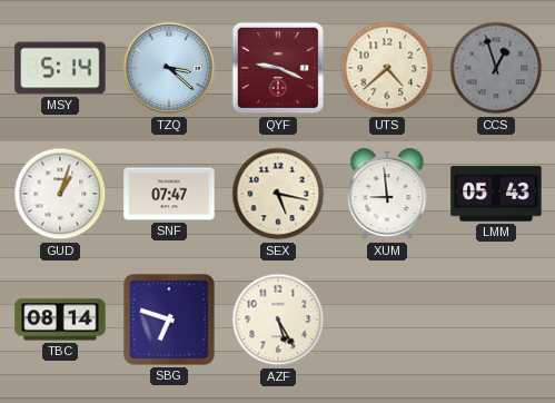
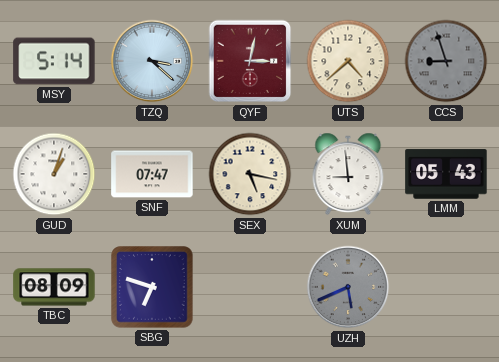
QYF: 9:19 -> 3:02
CCS: 12:57 -> 8:57
TBC: 08:14 -> 08:09
AZF: 5:25 -> none
UZH: none -> 5:41
